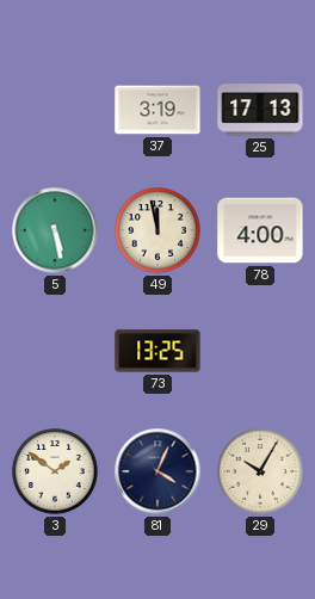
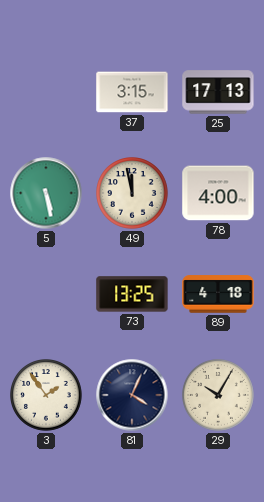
37: 3:19 -> 3:15
89: none -> 4:18
3: 1:51 -> 1:54
